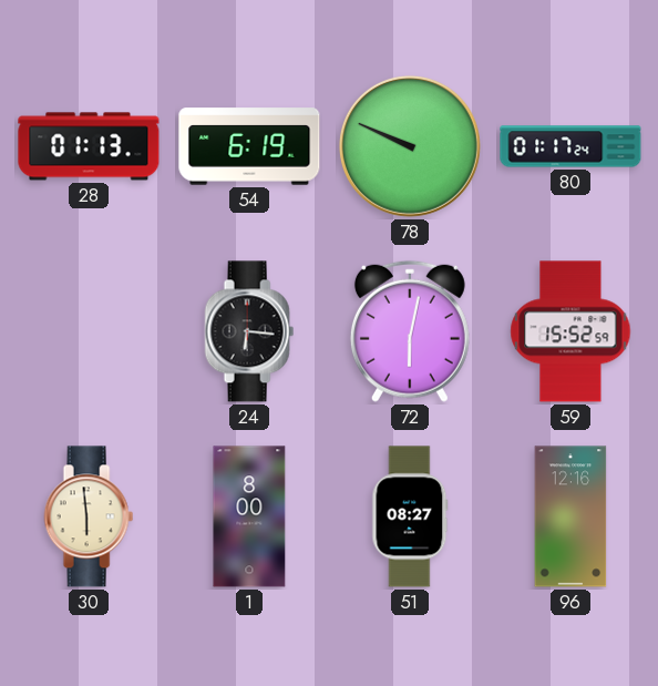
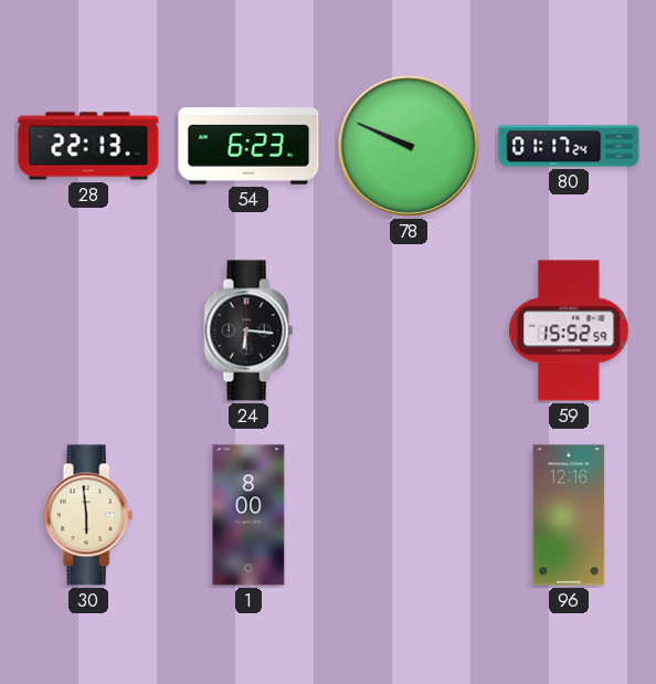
28: 01:13 -> 22:13
54: 6:19 -> 6:23
72: 6:02 -> none
51: 08:27 -> none
